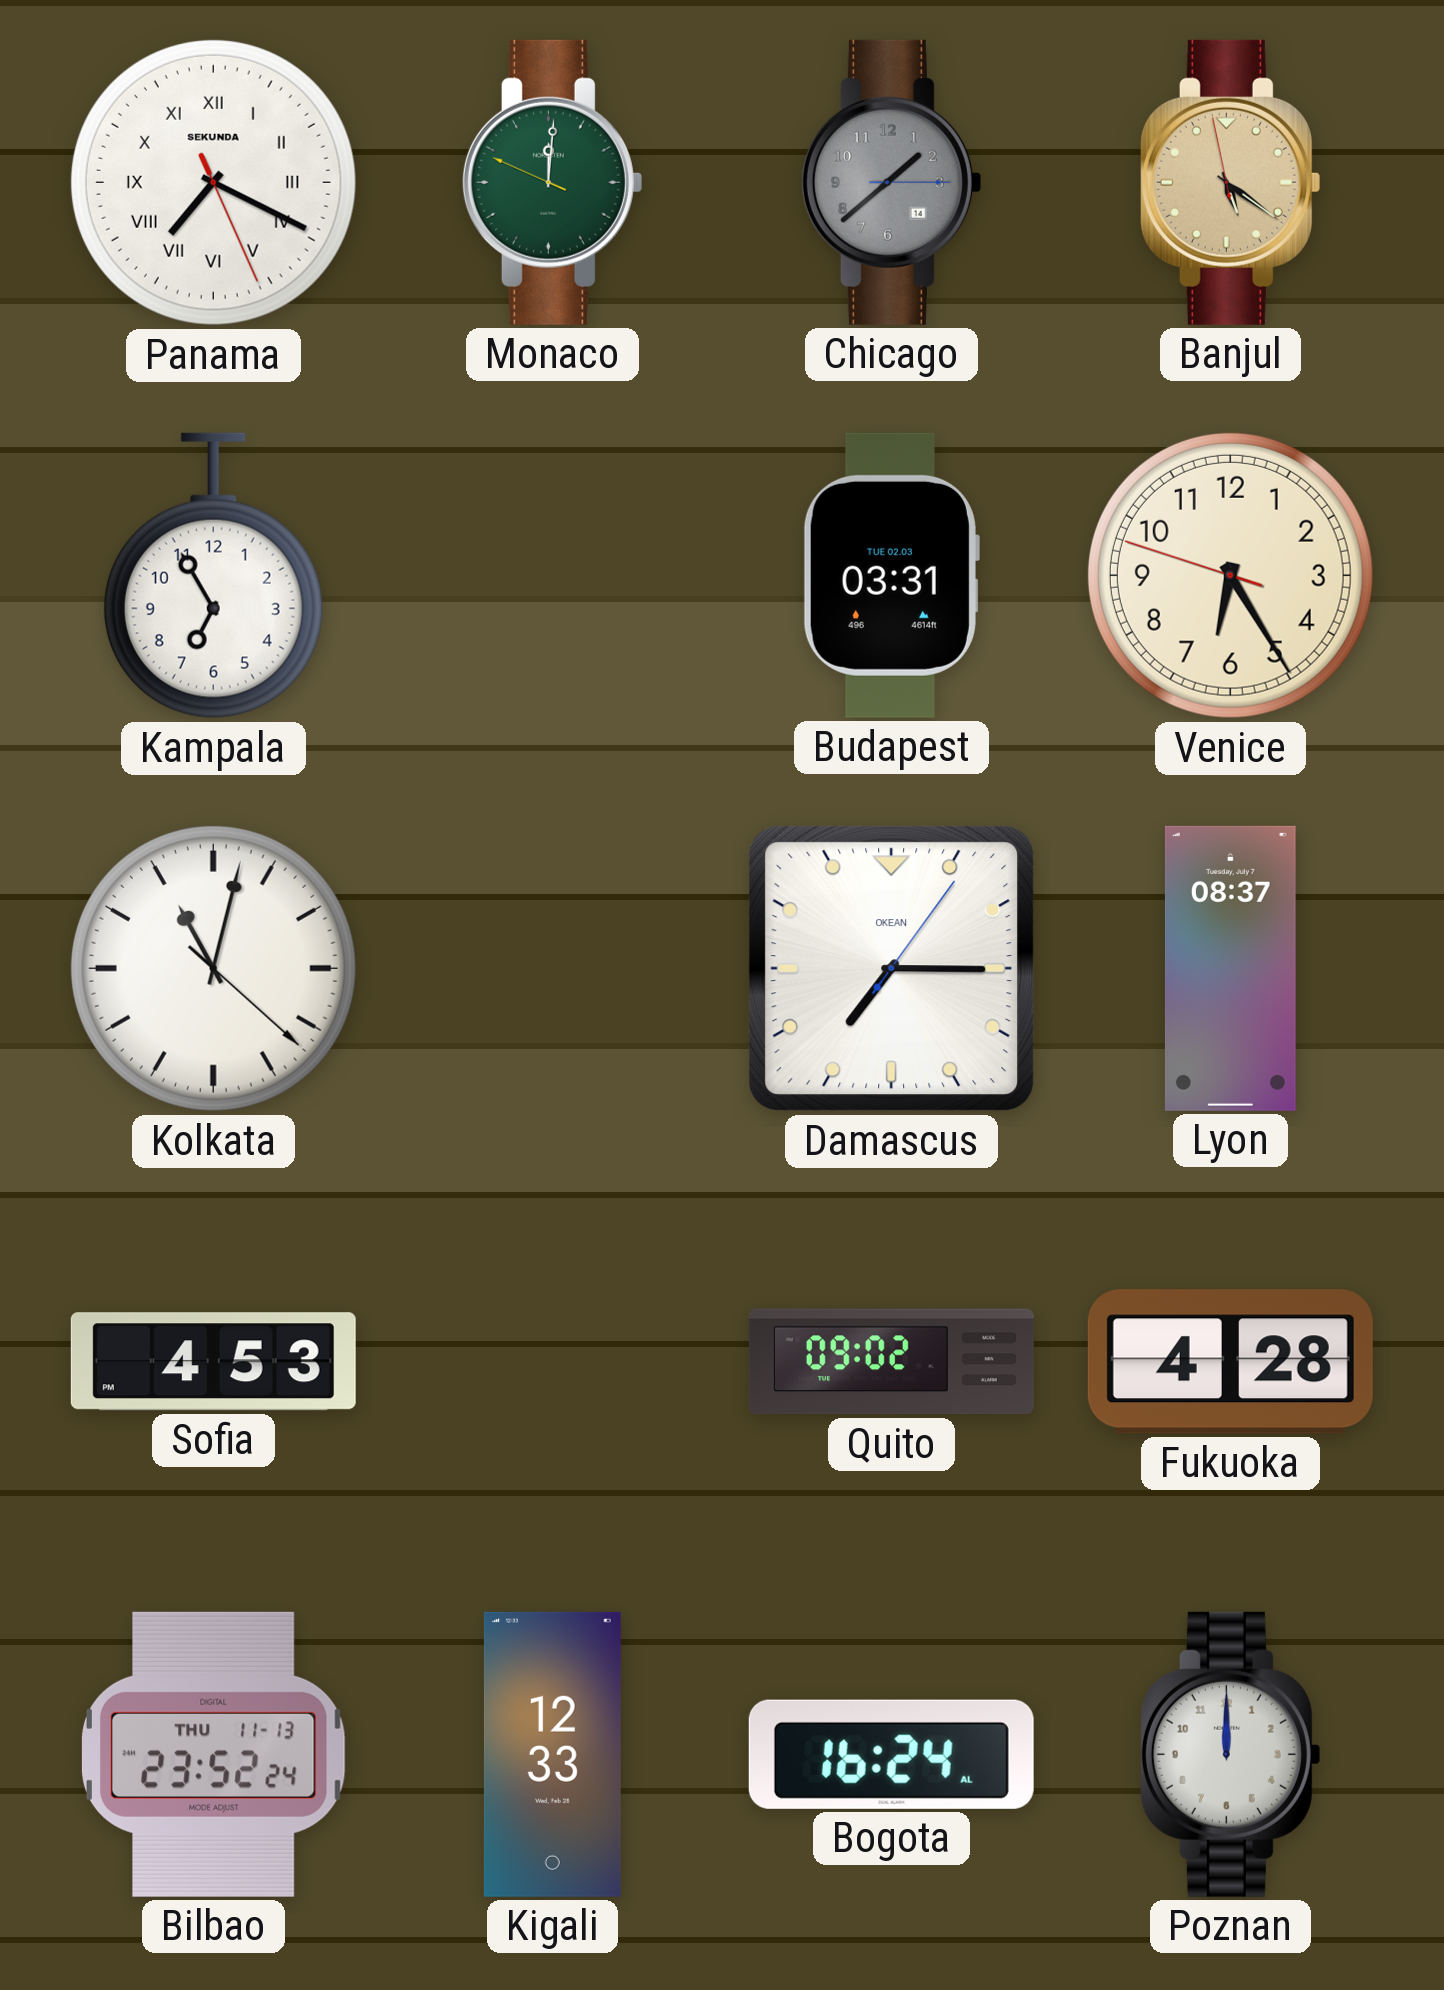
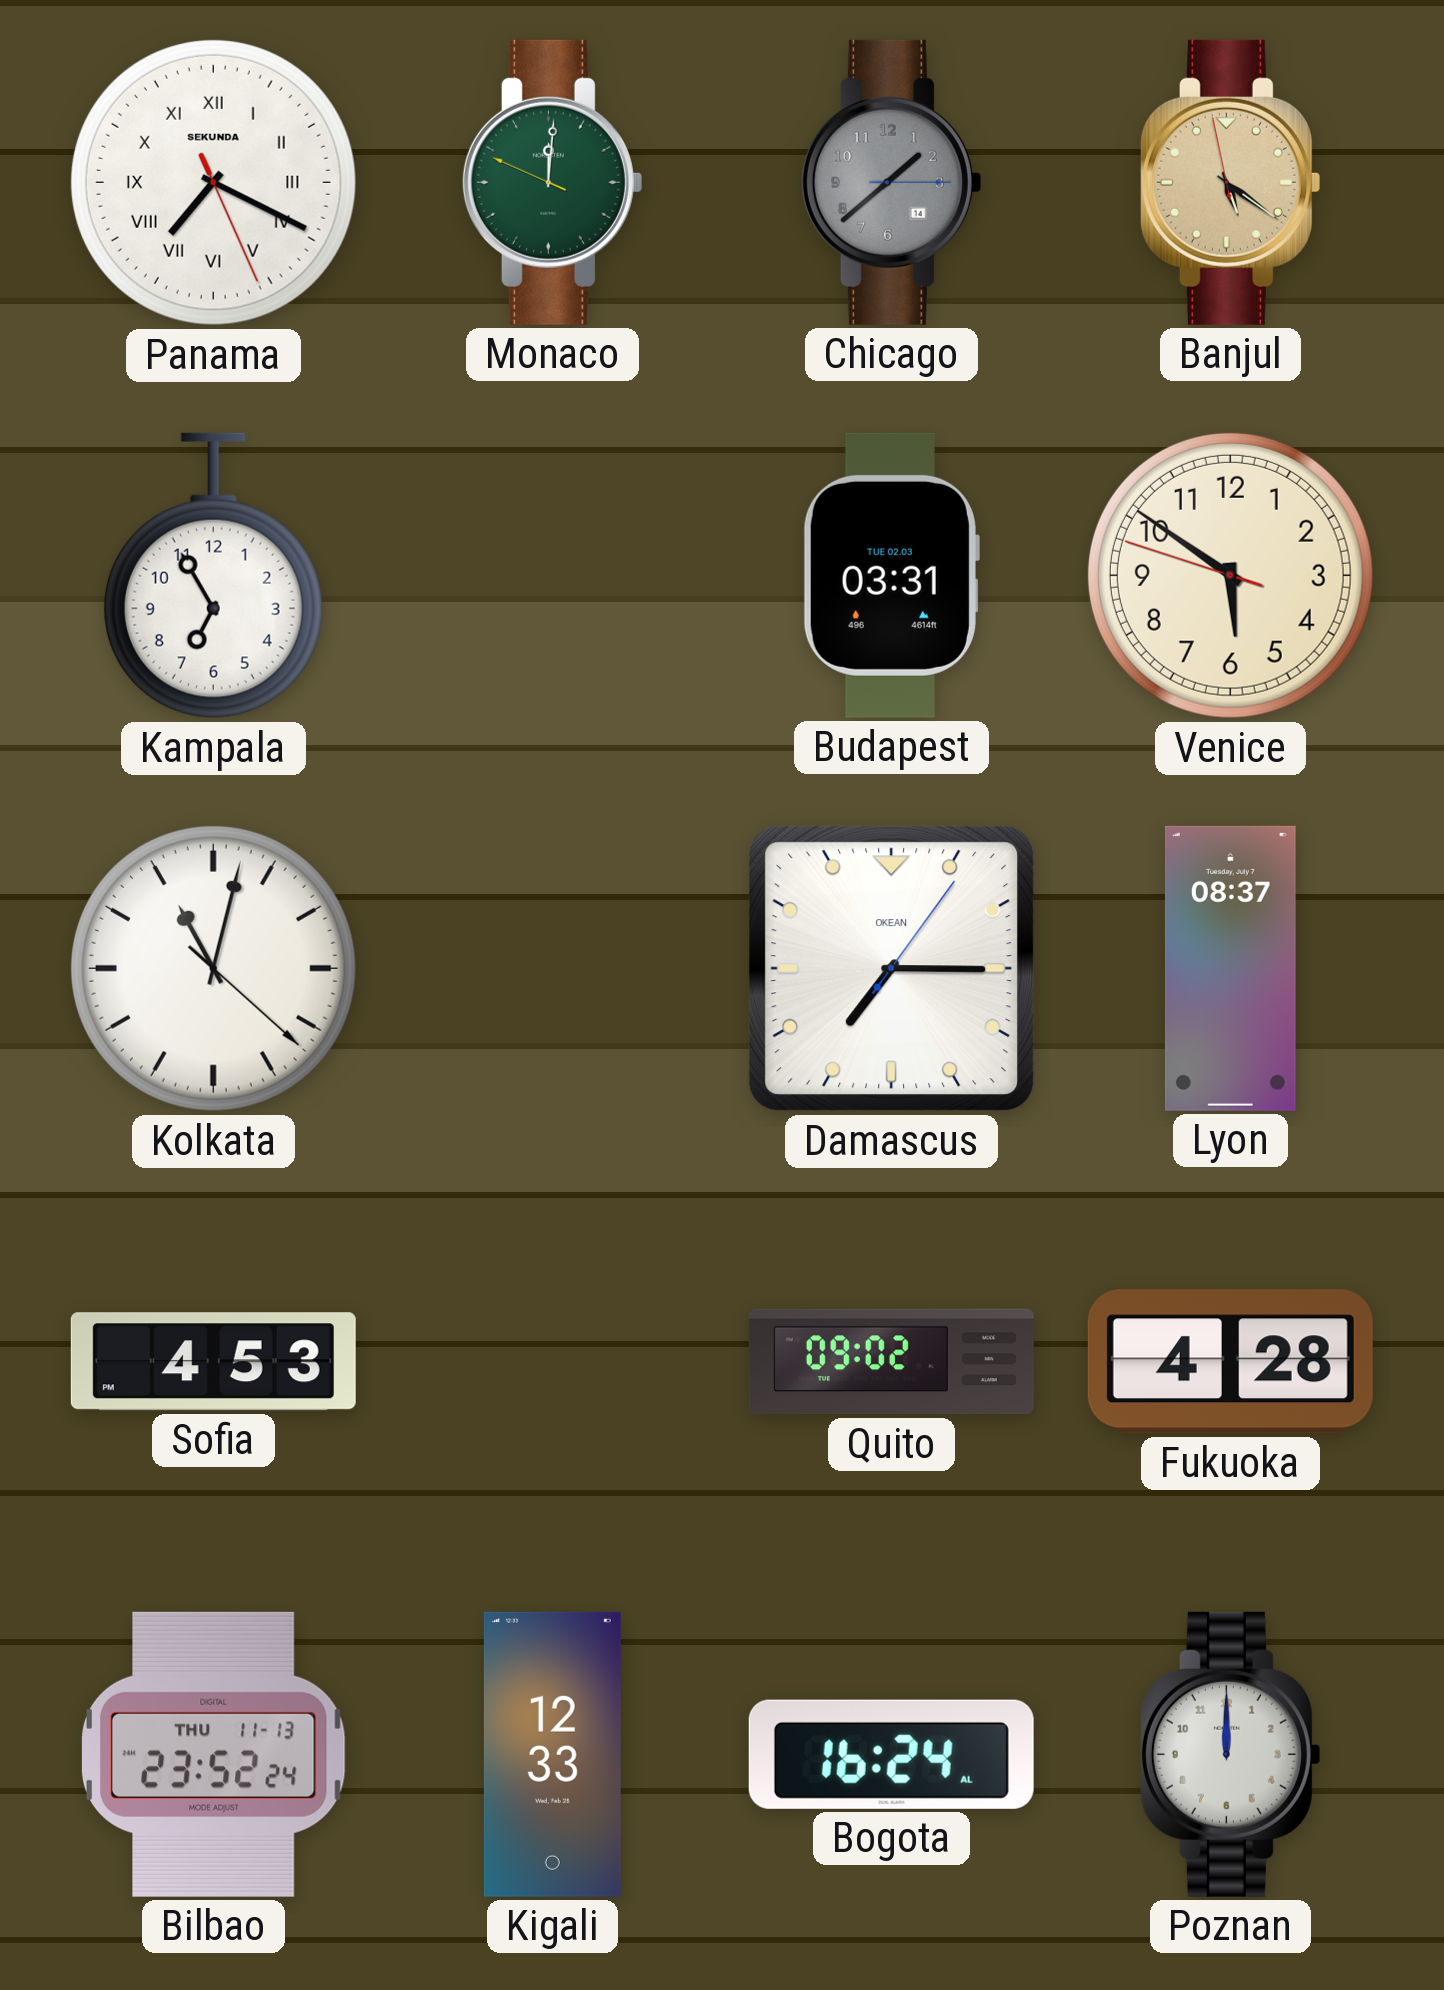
Venice: 6:24 -> 5:50
